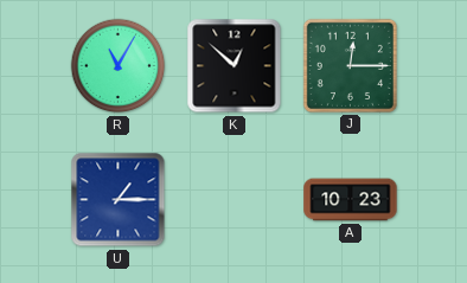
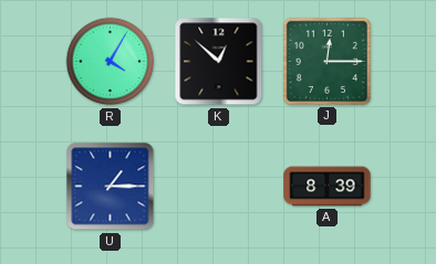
R: 11:05 -> 4:05
A: 10:23 -> 8:39
